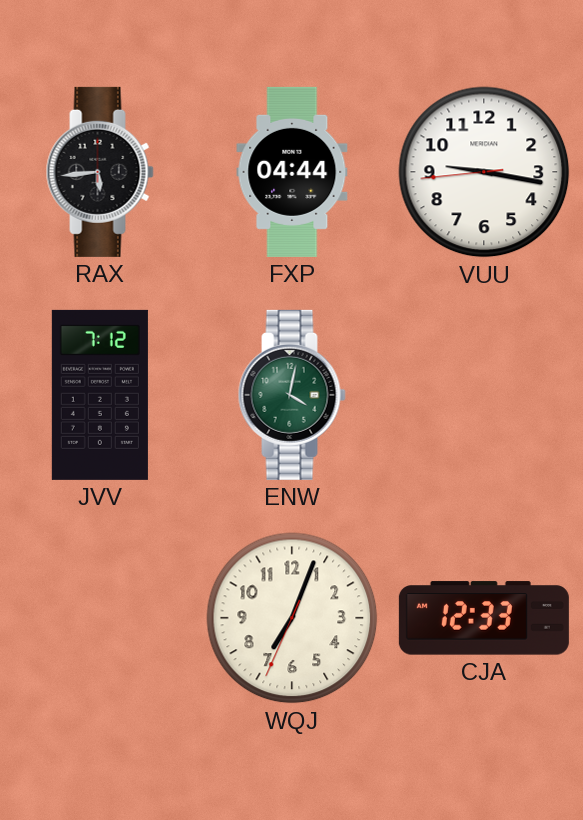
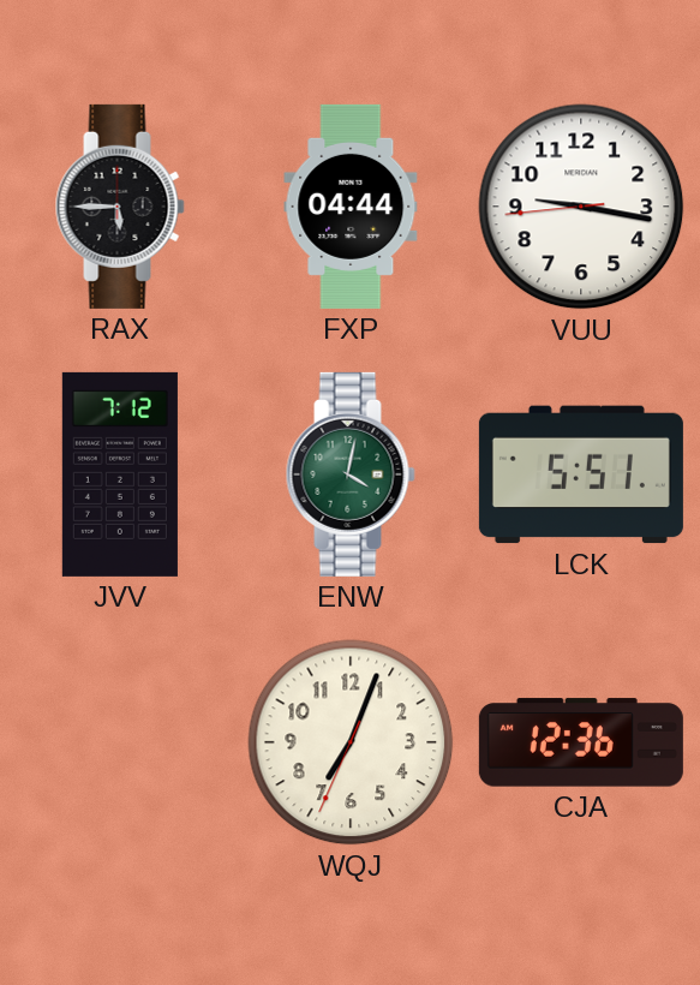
RAX: 5:44 -> 5:45
LCK: none -> 5:51
CJA: 12:33 -> 12:36
